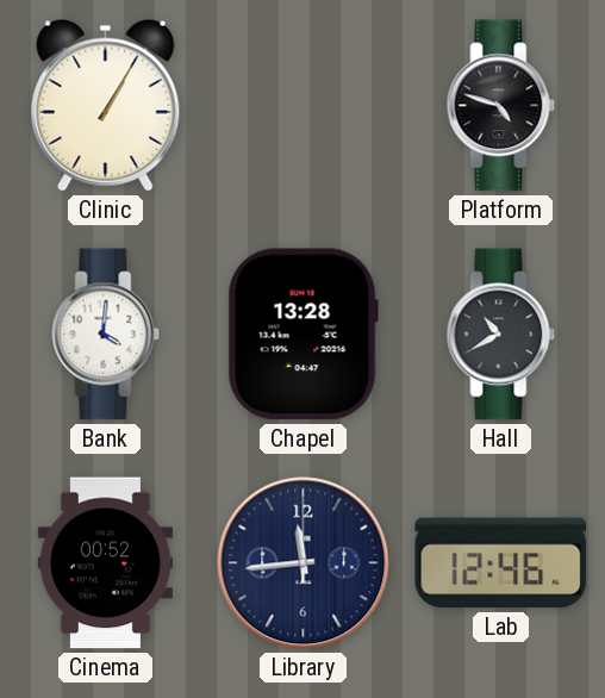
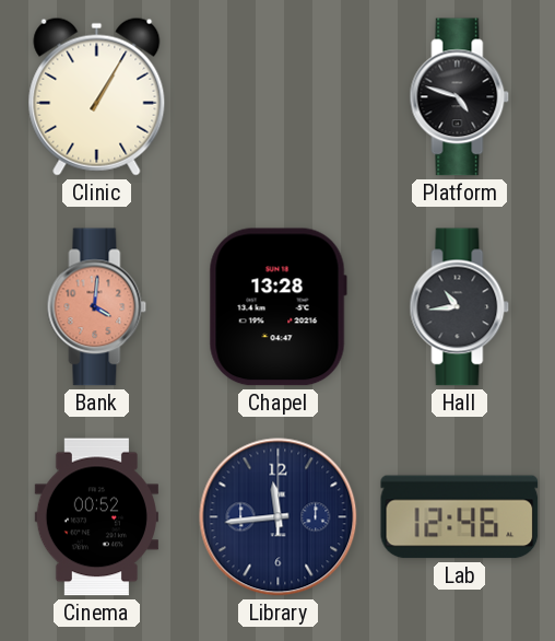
Bank dial: white -> salmon
Hall: 10:40 -> 10:44
